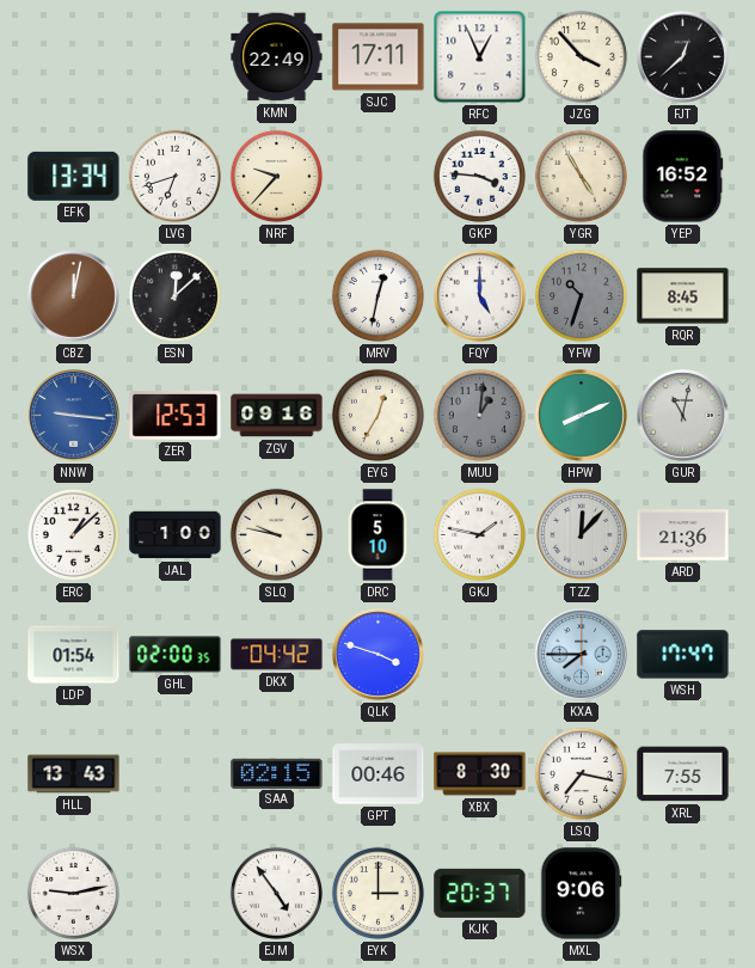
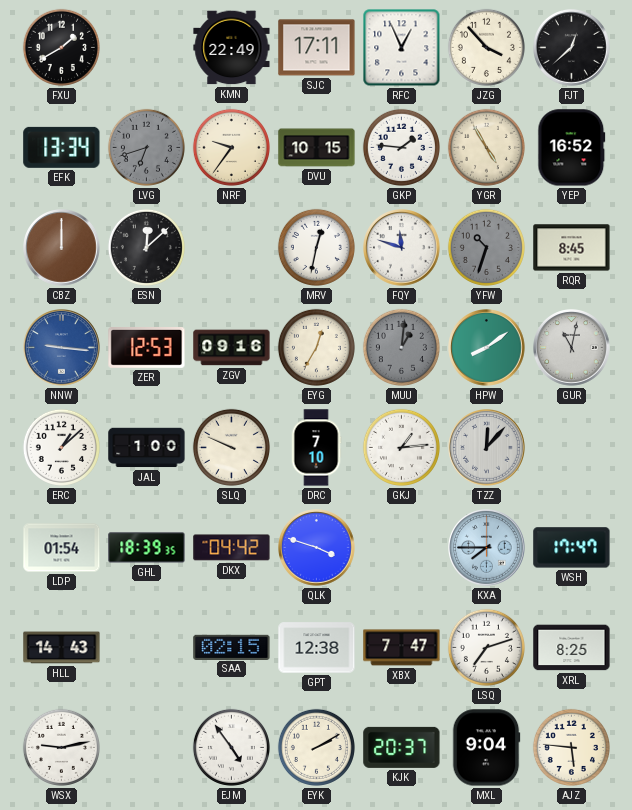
FXU: none -> 1:40
LVG dial: white -> grey
NRF: 9:37 -> 9:36
DVU: none -> 10:15
GKP: 3:46 -> 1:46
CBZ: 12:02 -> 12:00
FQY: 5:00 -> 11:48
HPW: 8:11 -> 8:09
SLQ: 9:47 -> 9:49
DRC: 5:10 -> 7:10
GKJ: 1:47 -> 1:14
ARD: 21:36 -> none
GHL: 02:00 -> 18:39
HLL: 13:43 -> 14:43
GPT: 00:46 -> 12:38
XBX: 8:30 -> 7:47
LSQ: 7:17 -> 7:12
XRL: 7:55 -> 8:25
EYK: 3:00 -> 2:10
MXL: 9:06 -> 9:04
AJZ: none -> 5:46
